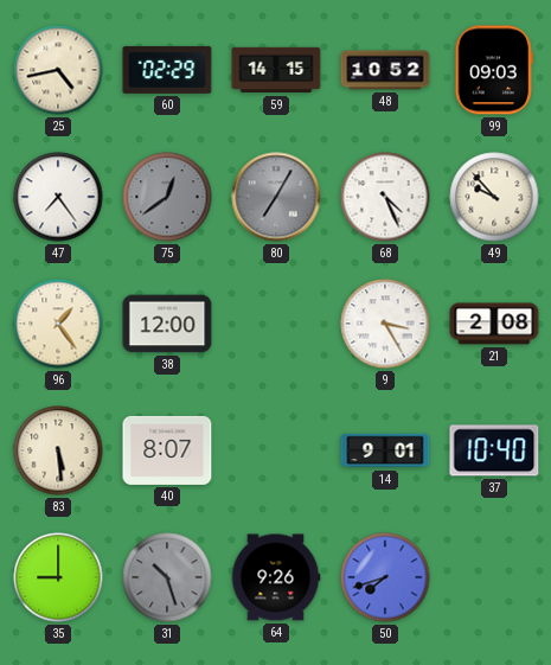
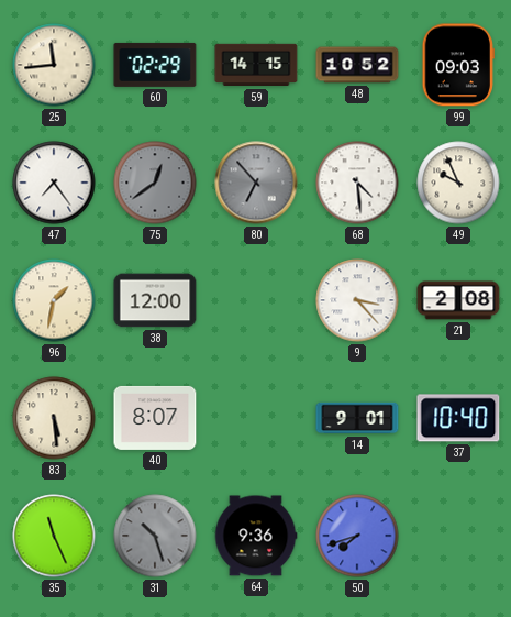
25: 4:43 -> 11:44
80: 7:05 -> 6:53
68: 4:26 -> 4:29
49: 9:53 -> 9:56
96: 1:24 -> 1:32
9: 3:25 -> 3:23
35: 9:00 -> 11:26
64: 9:26 -> 9:36
